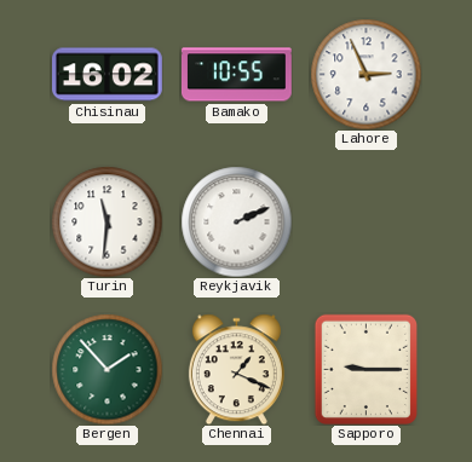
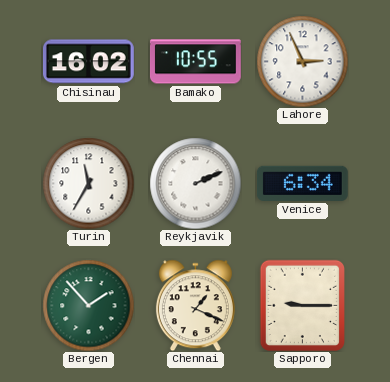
Turin: 11:31 -> 11:35
Venice: none -> 6:34
